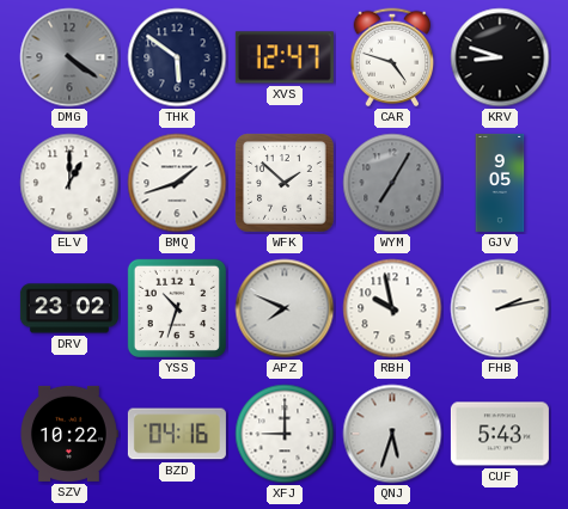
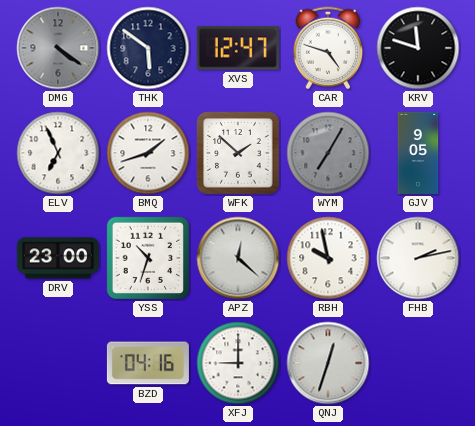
KRV: 8:48 -> 11:48
ELV: 1:00 -> 6:56
DRV: 23:02 -> 23:00
APZ: 7:49 -> 12:22
SZV: 10:22 -> none
QNJ: 5:33 -> 12:33
CUF: 5:43 -> none
